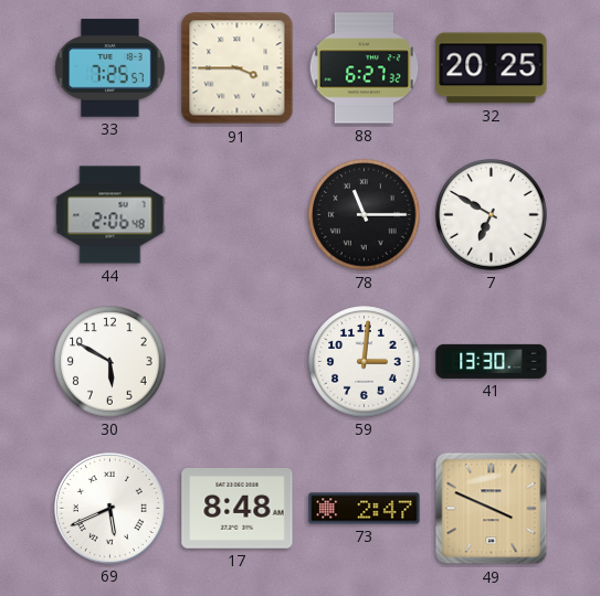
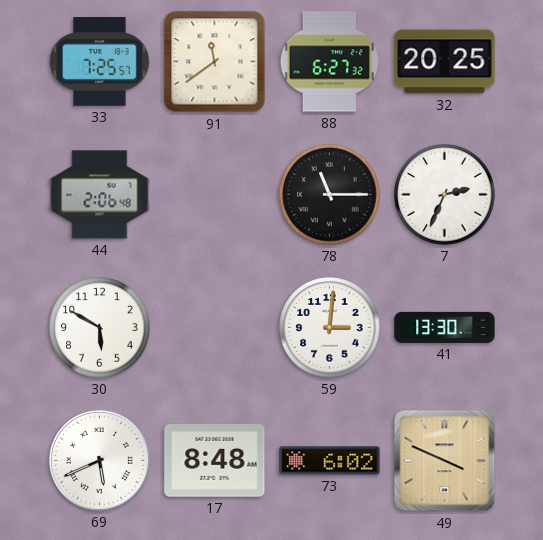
91: 3:45 -> 11:39
7: 6:50 -> 2:34
73: 2:47 -> 6:02
